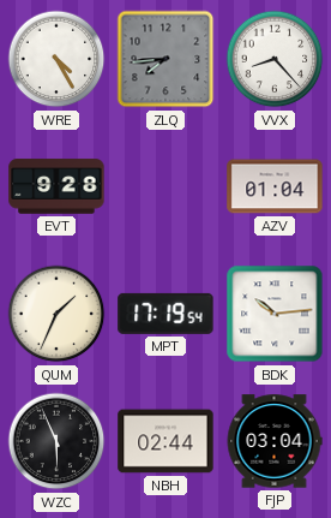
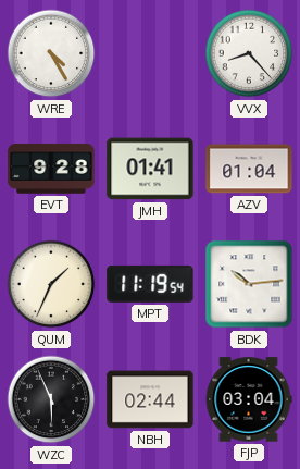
ZLQ: 7:44 -> none
JMH: none -> 01:41
MPT: 17:19 -> 11:19
